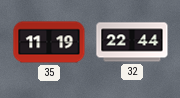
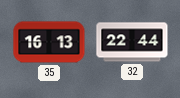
35: 11:19 -> 16:13
